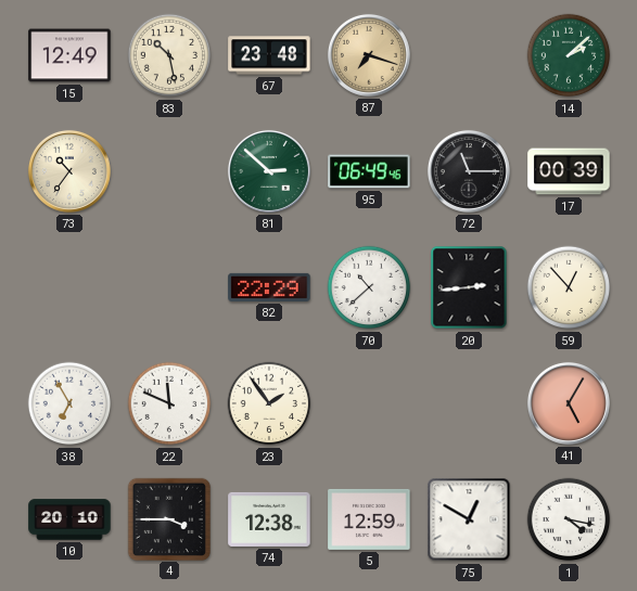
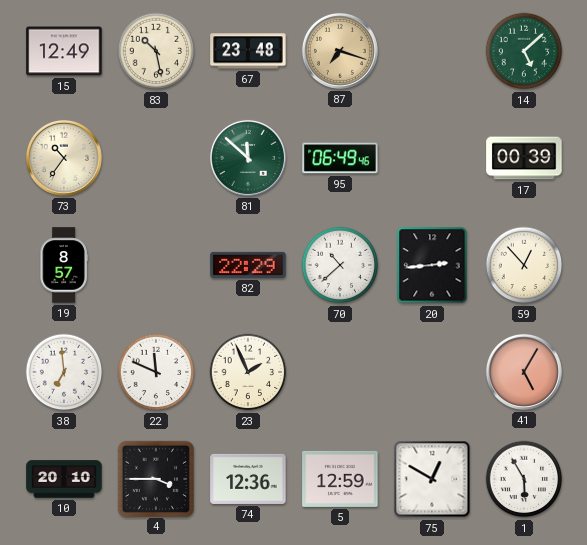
14: 2:08 -> 5:08
81: 2:52 -> 11:52
72: 11:15 -> none
19: none -> 8:57
38: 6:55 -> 6:59
23: 1:54 -> 1:56
74: 12:38 -> 12:36
1: 4:17 -> 5:55
